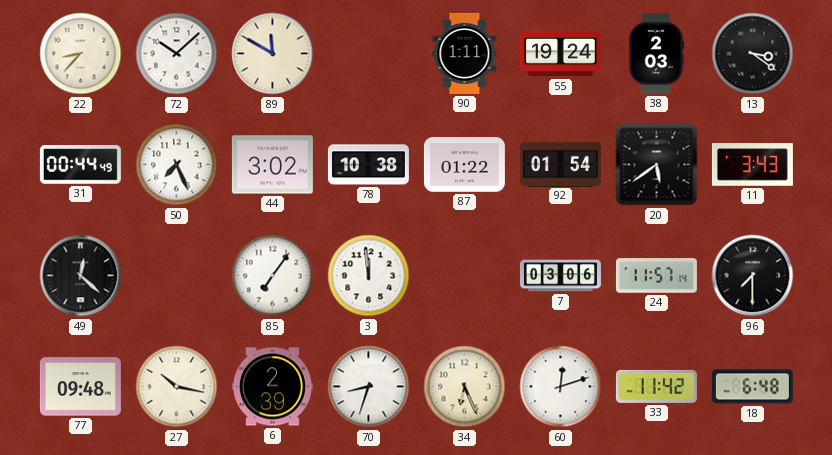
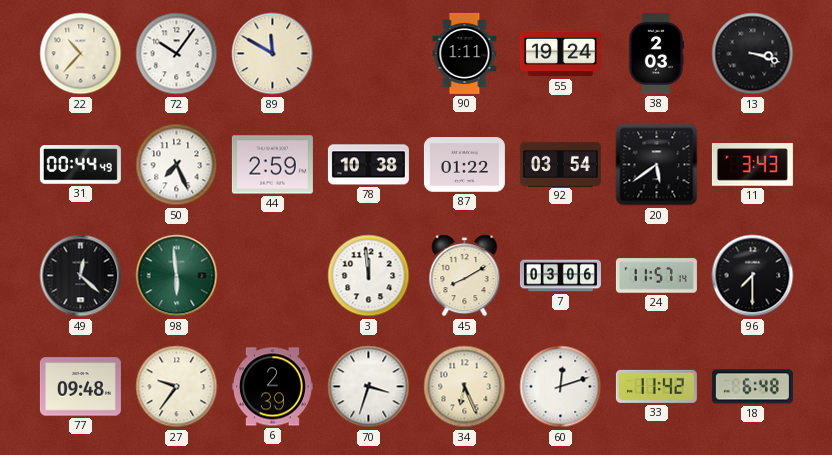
22: 8:37 -> 10:37
72: 10:08 -> 10:06
13: 3:21 -> 3:18
44: 3:02 -> 2:59
92: 01:54 -> 03:54
98: none -> 5:59
85: 7:06 -> none
45: none -> 8:10
27: 10:17 -> 9:36
70: 8:33 -> 3:33
